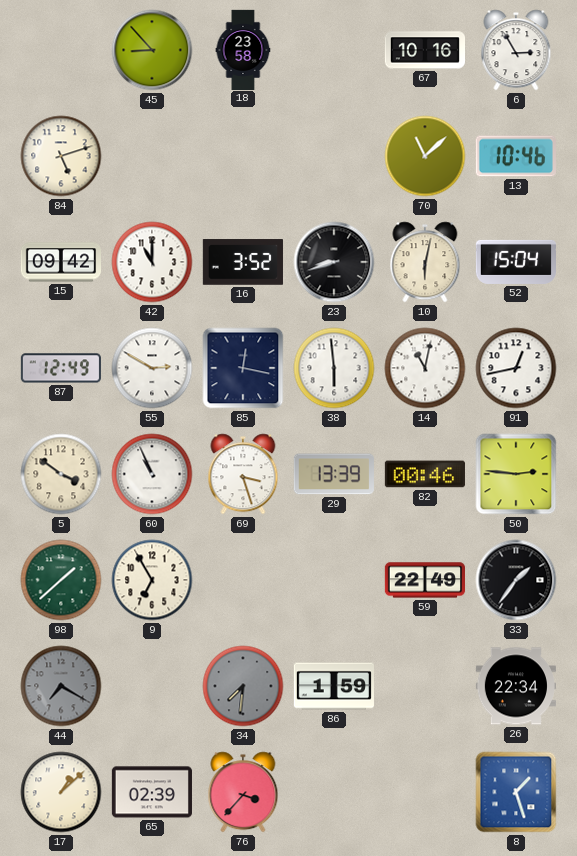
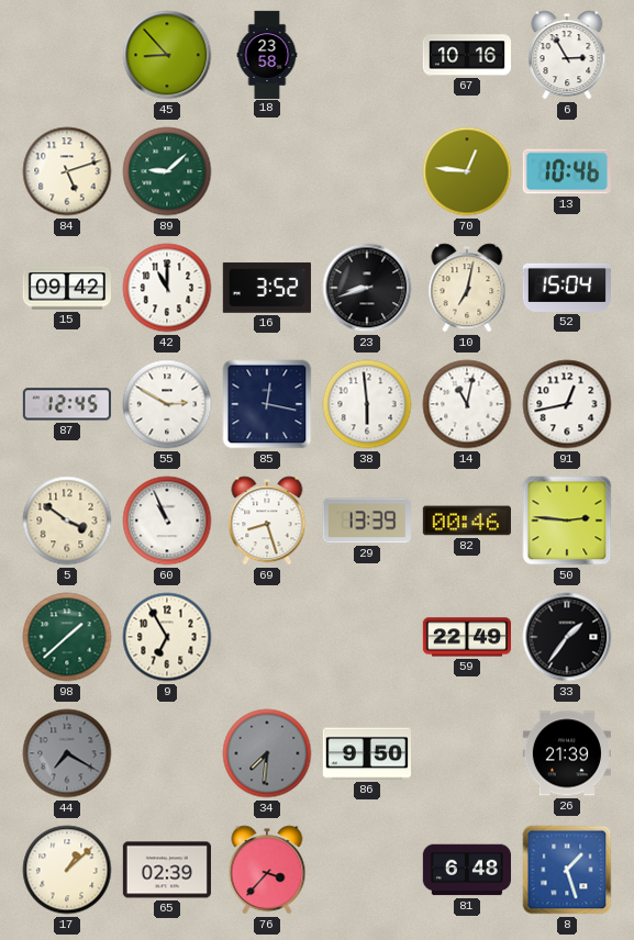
89: none -> 9:08
70: 11:08 -> 12:46
10: 6:02 -> 7:02
87: 12:49 -> 12:45
69: 3:27 -> 8:27
86: 1:59 -> 9:50
26: 22:34 -> 21:39
81: none -> 6:48
